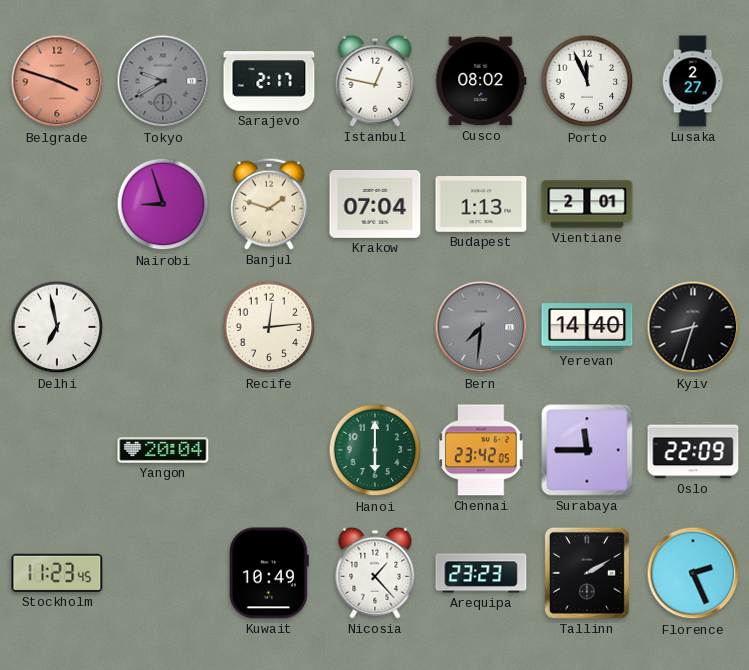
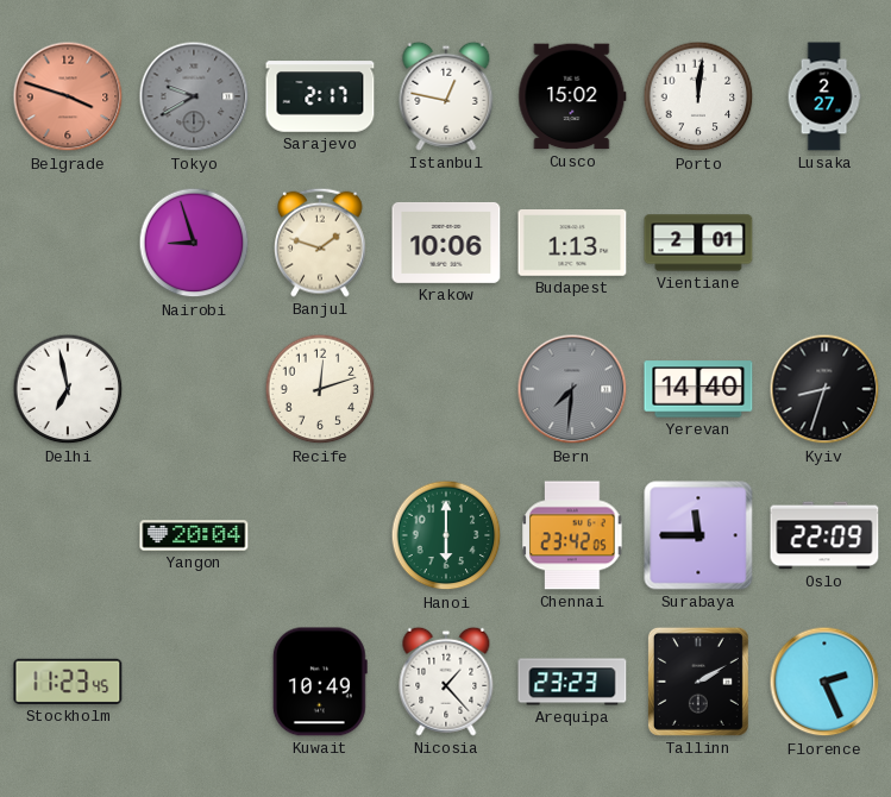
Cusco: 08:02 -> 15:02
Porto: 11:56 -> 12:01
Krakow: 07:04 -> 10:06
Recife: 12:14 -> 12:12
